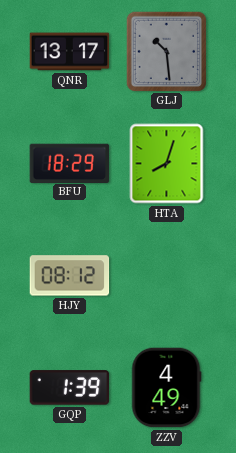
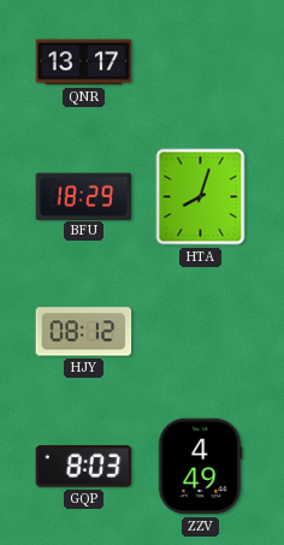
GLJ: 10:29 -> none
GQP: 1:39 -> 8:03
